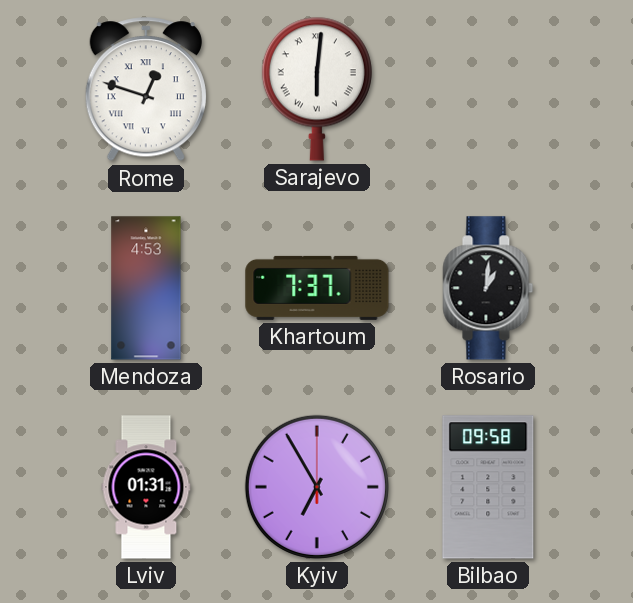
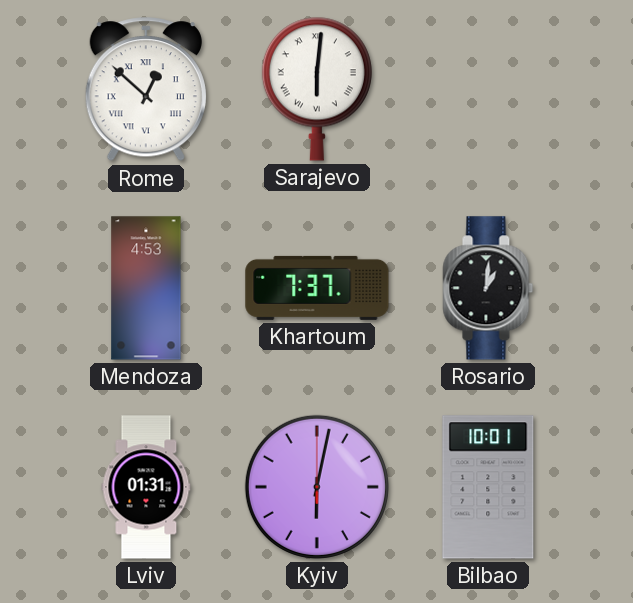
Rome: 12:48 -> 12:52
Kyiv: 6:55 -> 6:02
Bilbao: 09:58 -> 10:01
